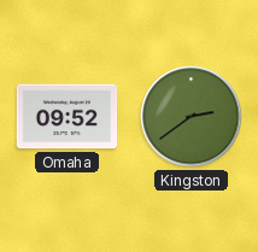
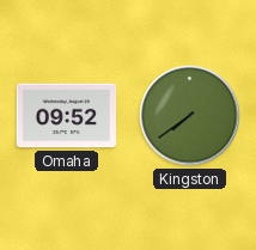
Kingston: 2:39 -> 7:39
